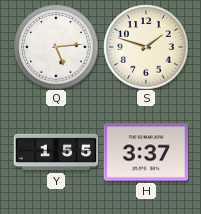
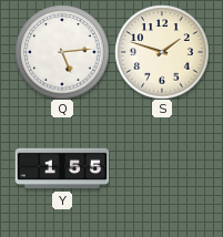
H: 3:37 -> none
